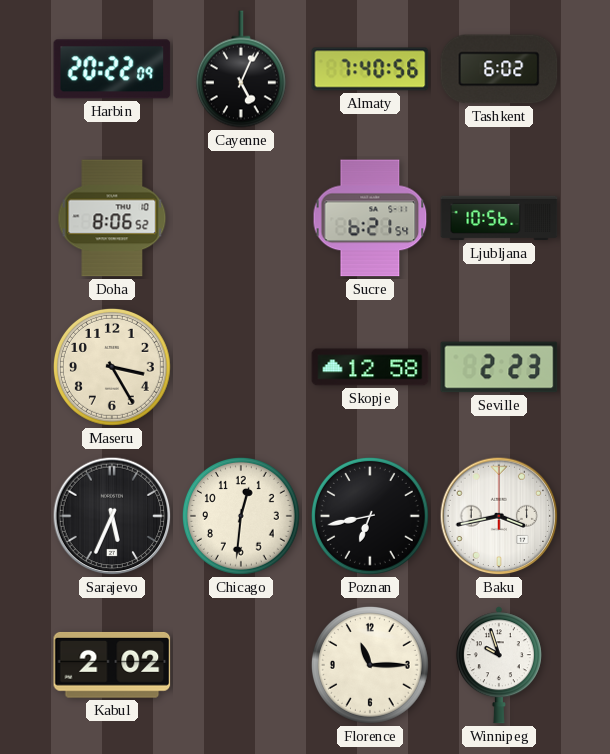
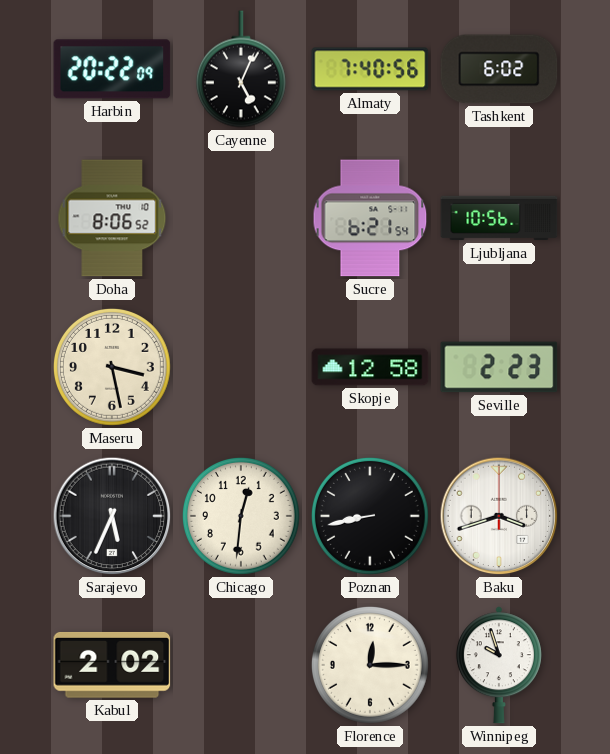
Maseru: 3:25 -> 3:28
Poznan: 6:43 -> 8:43
Baku: 3:43 -> 3:42
Florence: 11:15 -> 12:15
